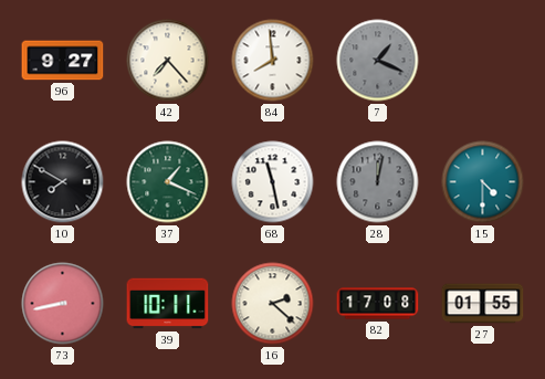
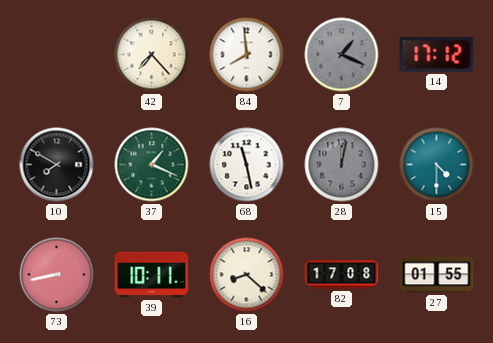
96: 9:27 -> none
14: none -> 17:12
16: 2:22 -> 8:22
